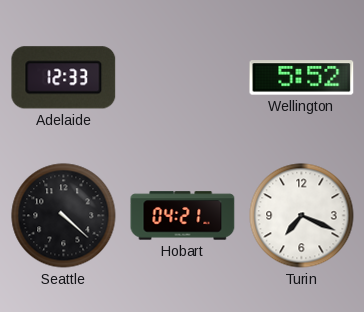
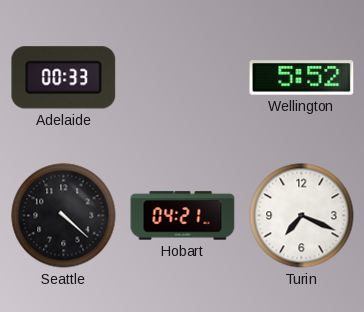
Adelaide: 12:33 -> 00:33
